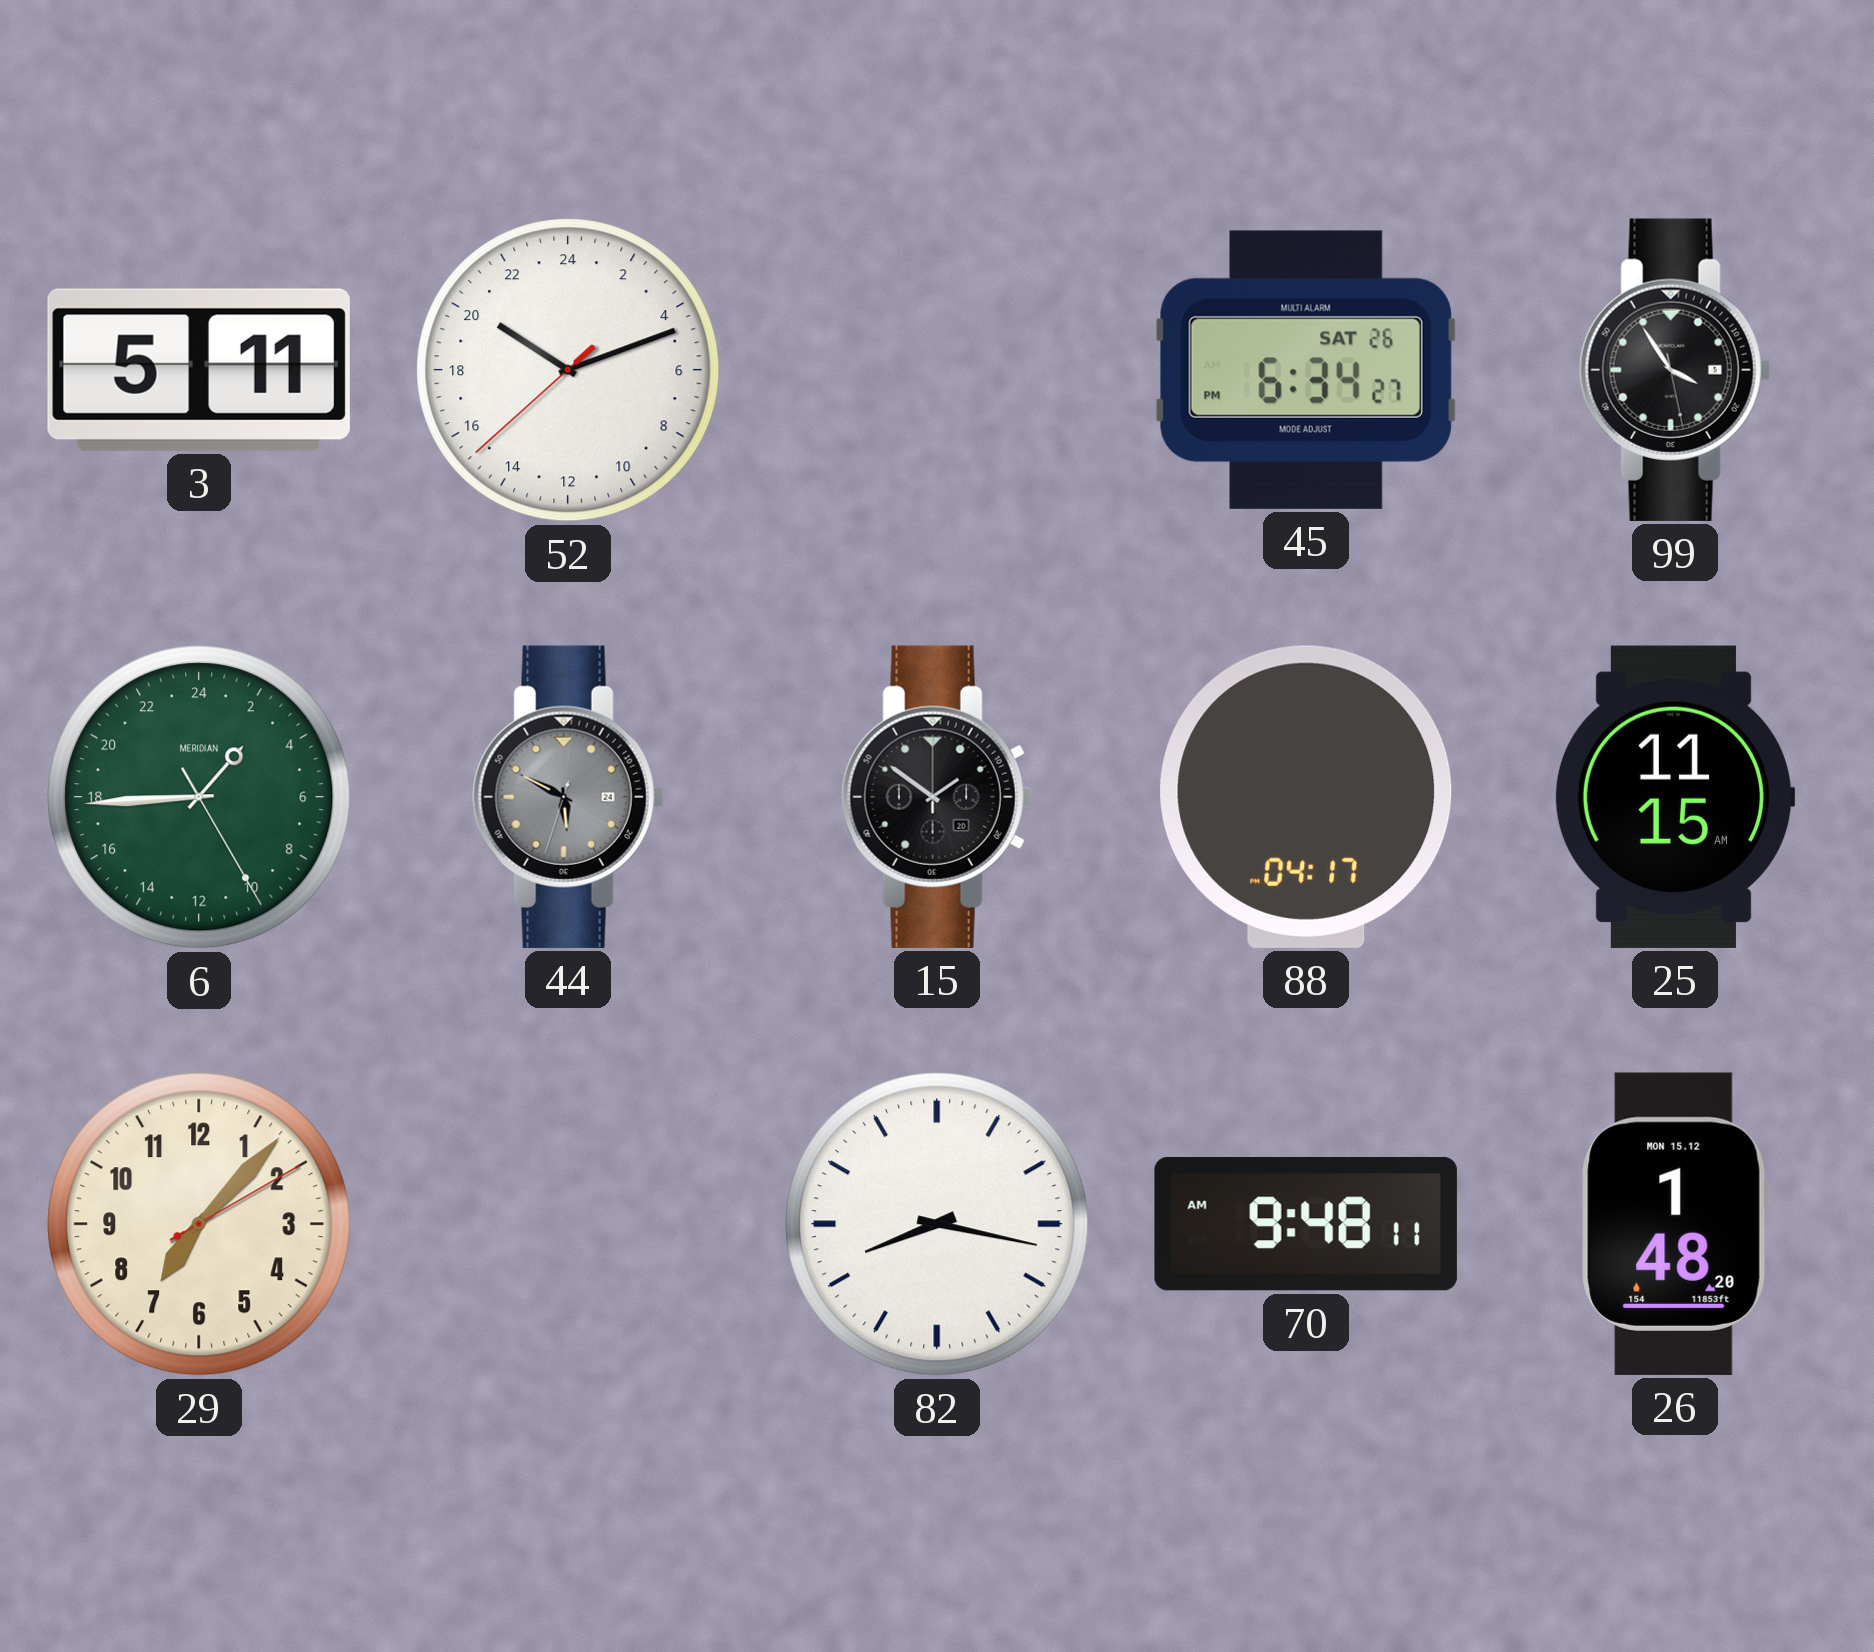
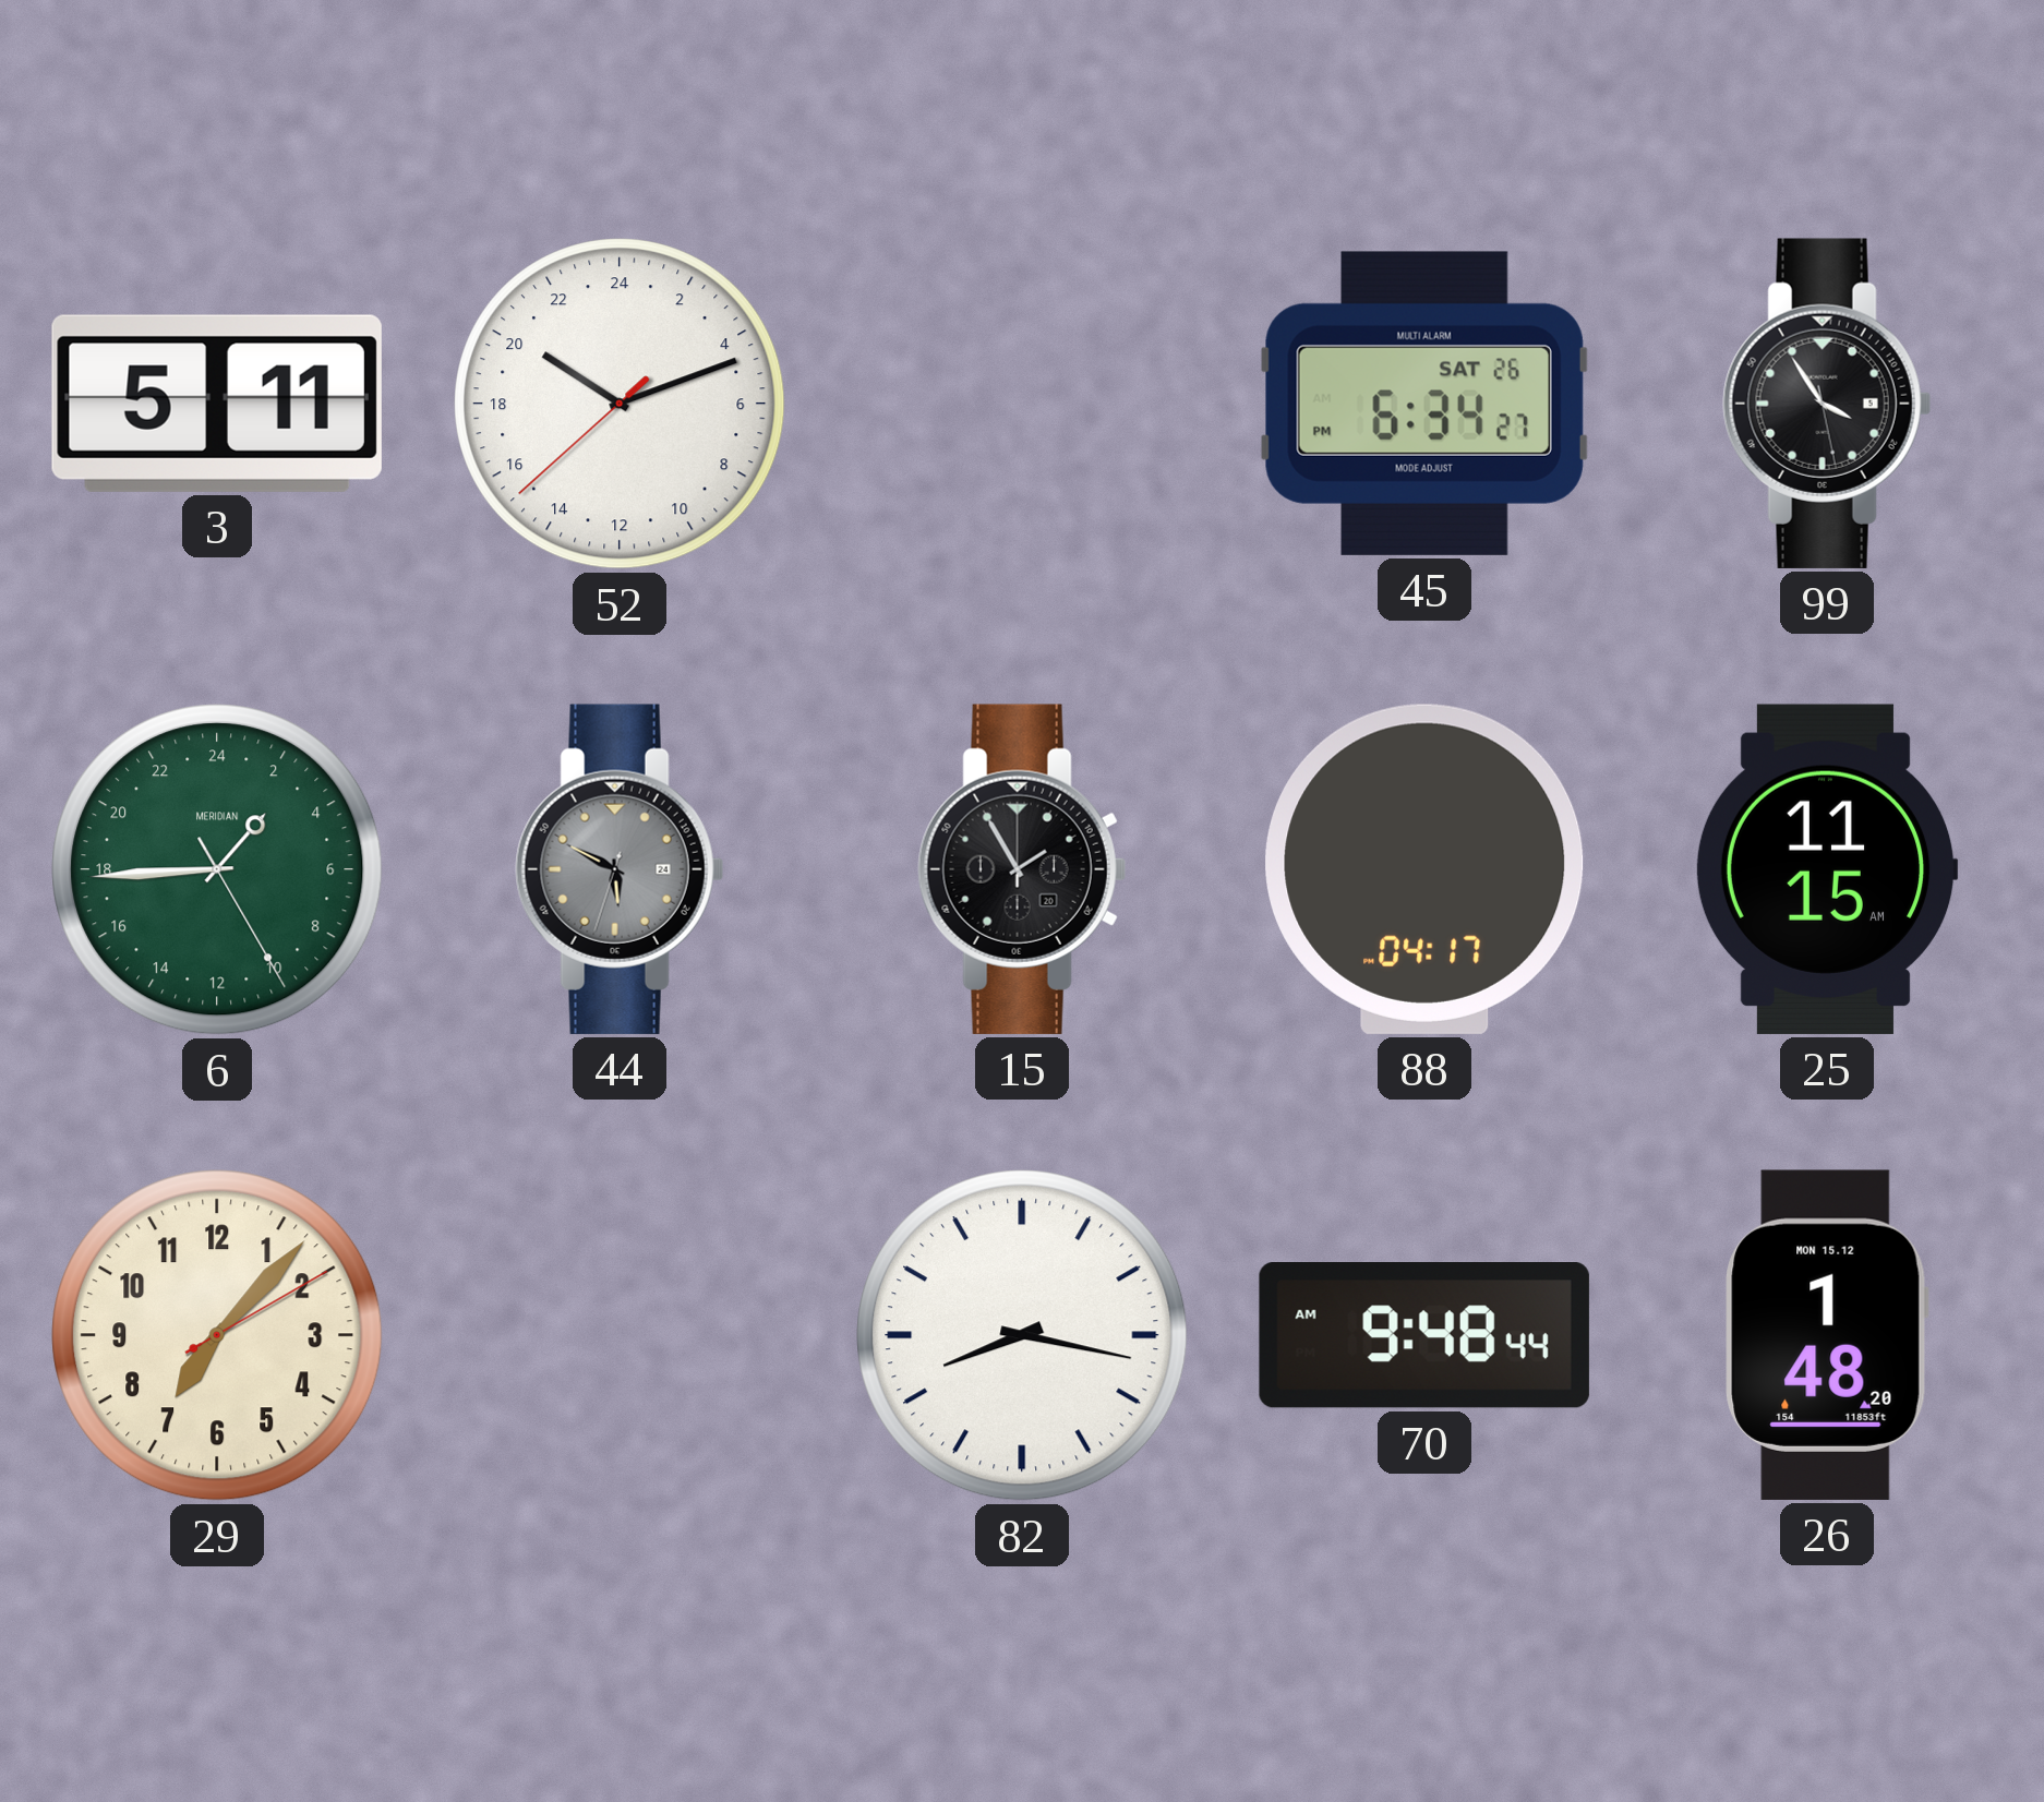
15: 1:51 -> 1:55
70: 9:48:11 AM -> 9:48:44 AM
